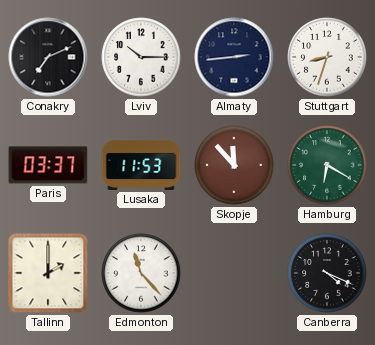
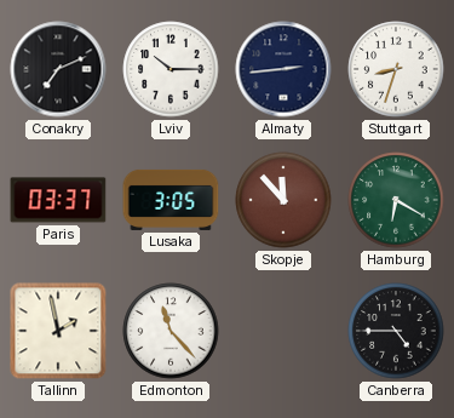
Lusaka: 11:53 -> 3:05
Tallinn: 2:00 -> 1:58
Canberra: 4:19 -> 4:45
